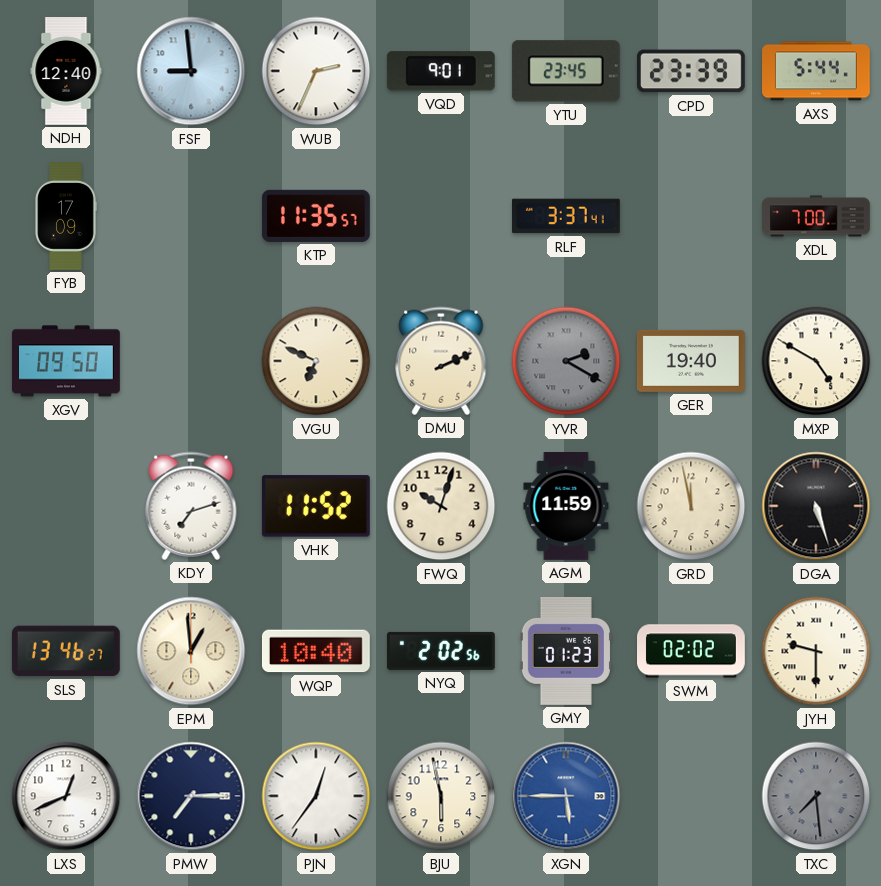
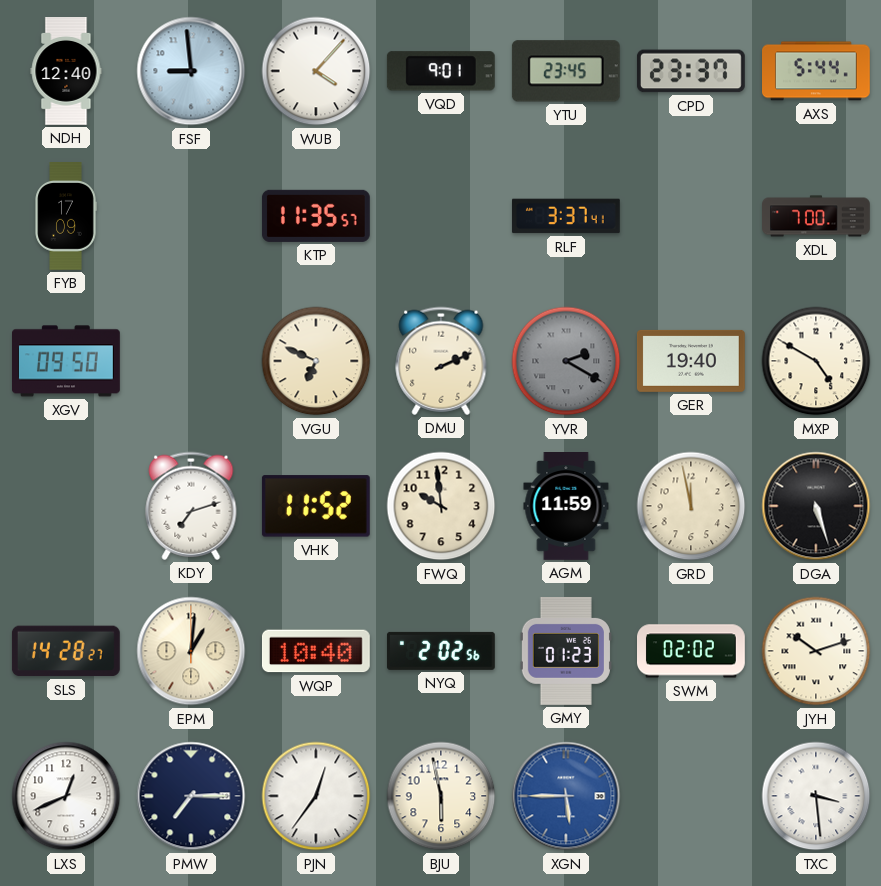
WUB: 2:34 -> 4:07
CPD: 23:39 -> 23:37
FWQ: 10:03 -> 9:59
SLS: 13:46 -> 14:28
EPM: 12:59 -> 1:01
JYH: 9:30 -> 10:12
TXC: 7:29 -> 3:29
TXC dial: grey -> white
